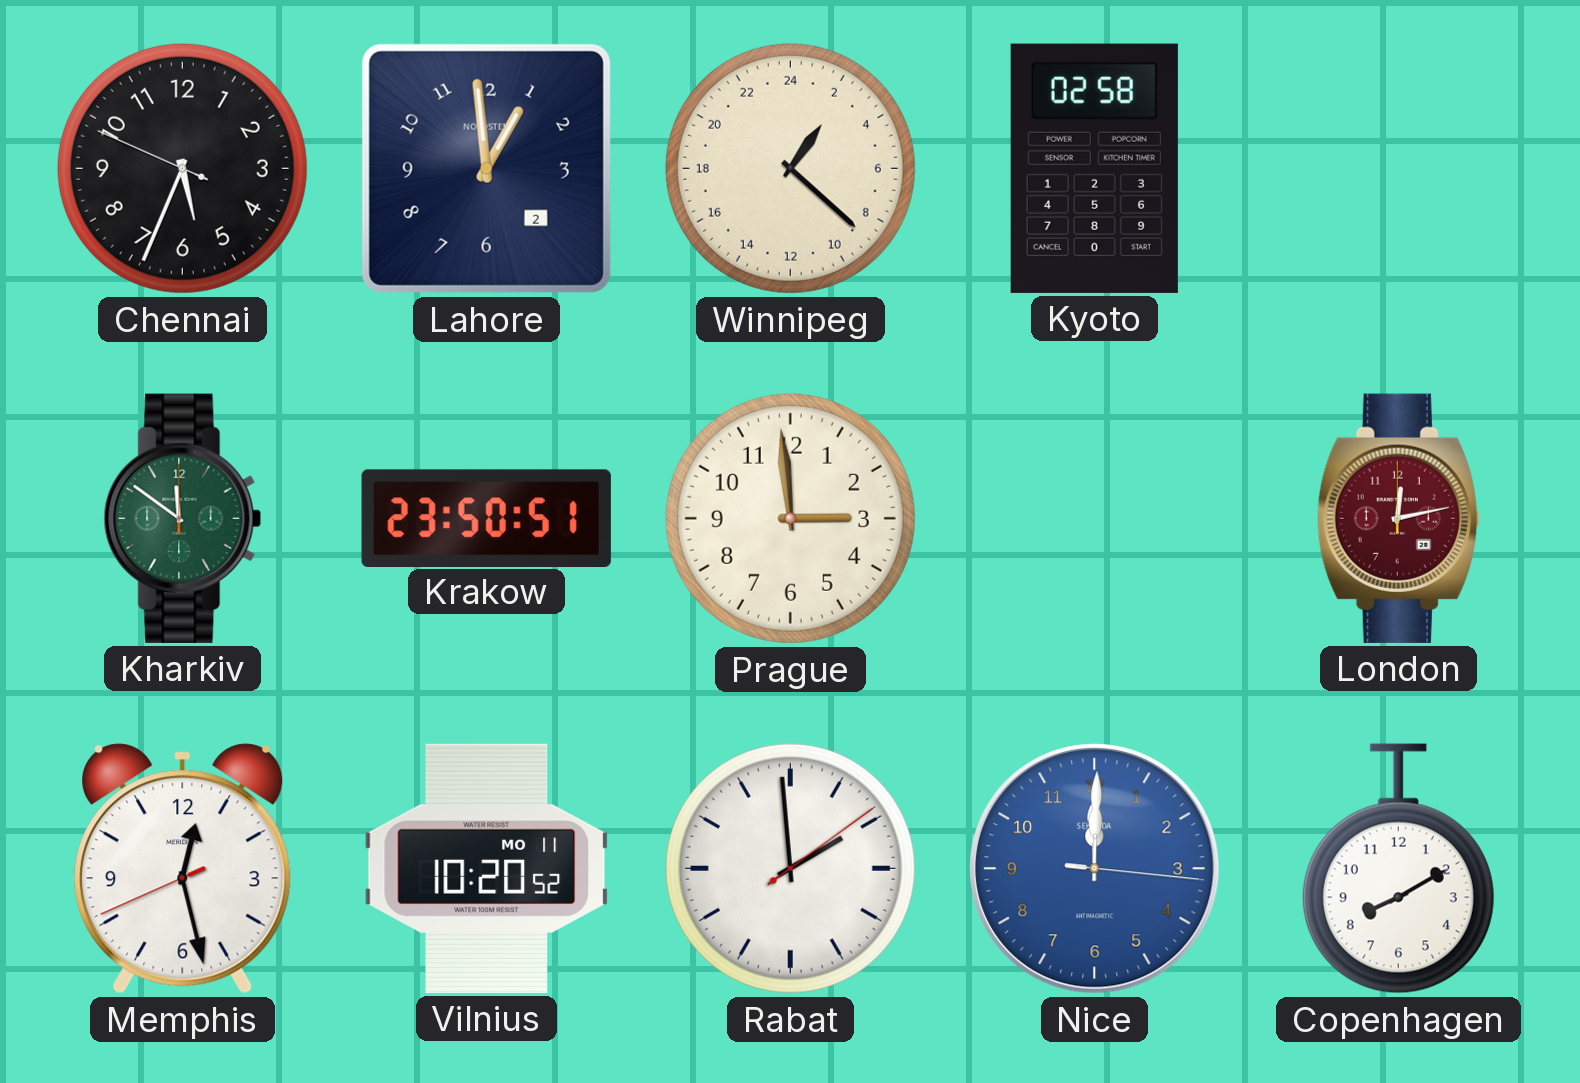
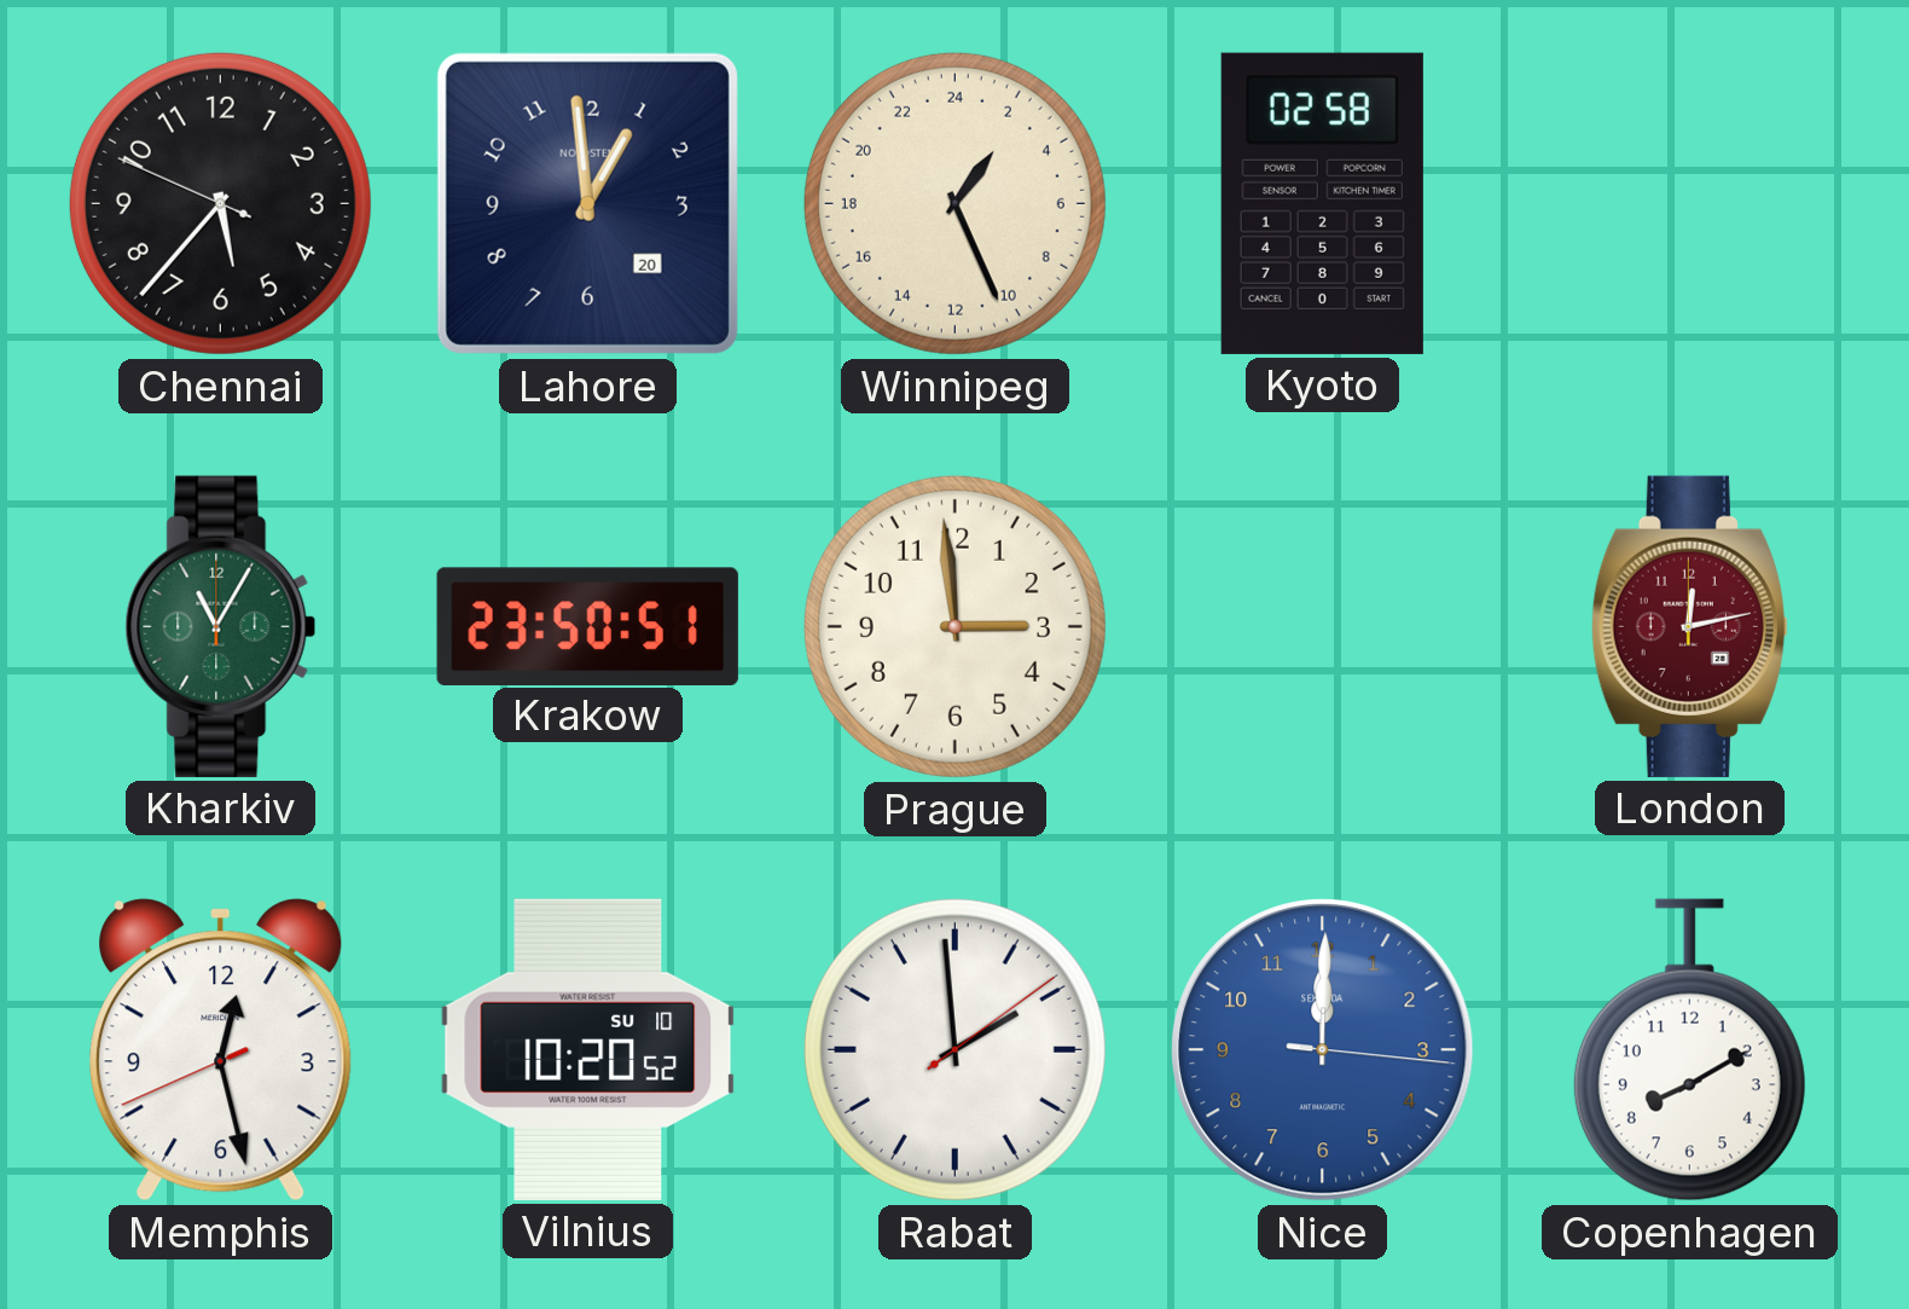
Chennai: 5:33 -> 5:36
Lahore date: 2 -> 20
Winnipeg: 2:22 -> 2:26
Kharkiv: 11:51 -> 11:05
Vilnius date: MO 11 -> SU 10
